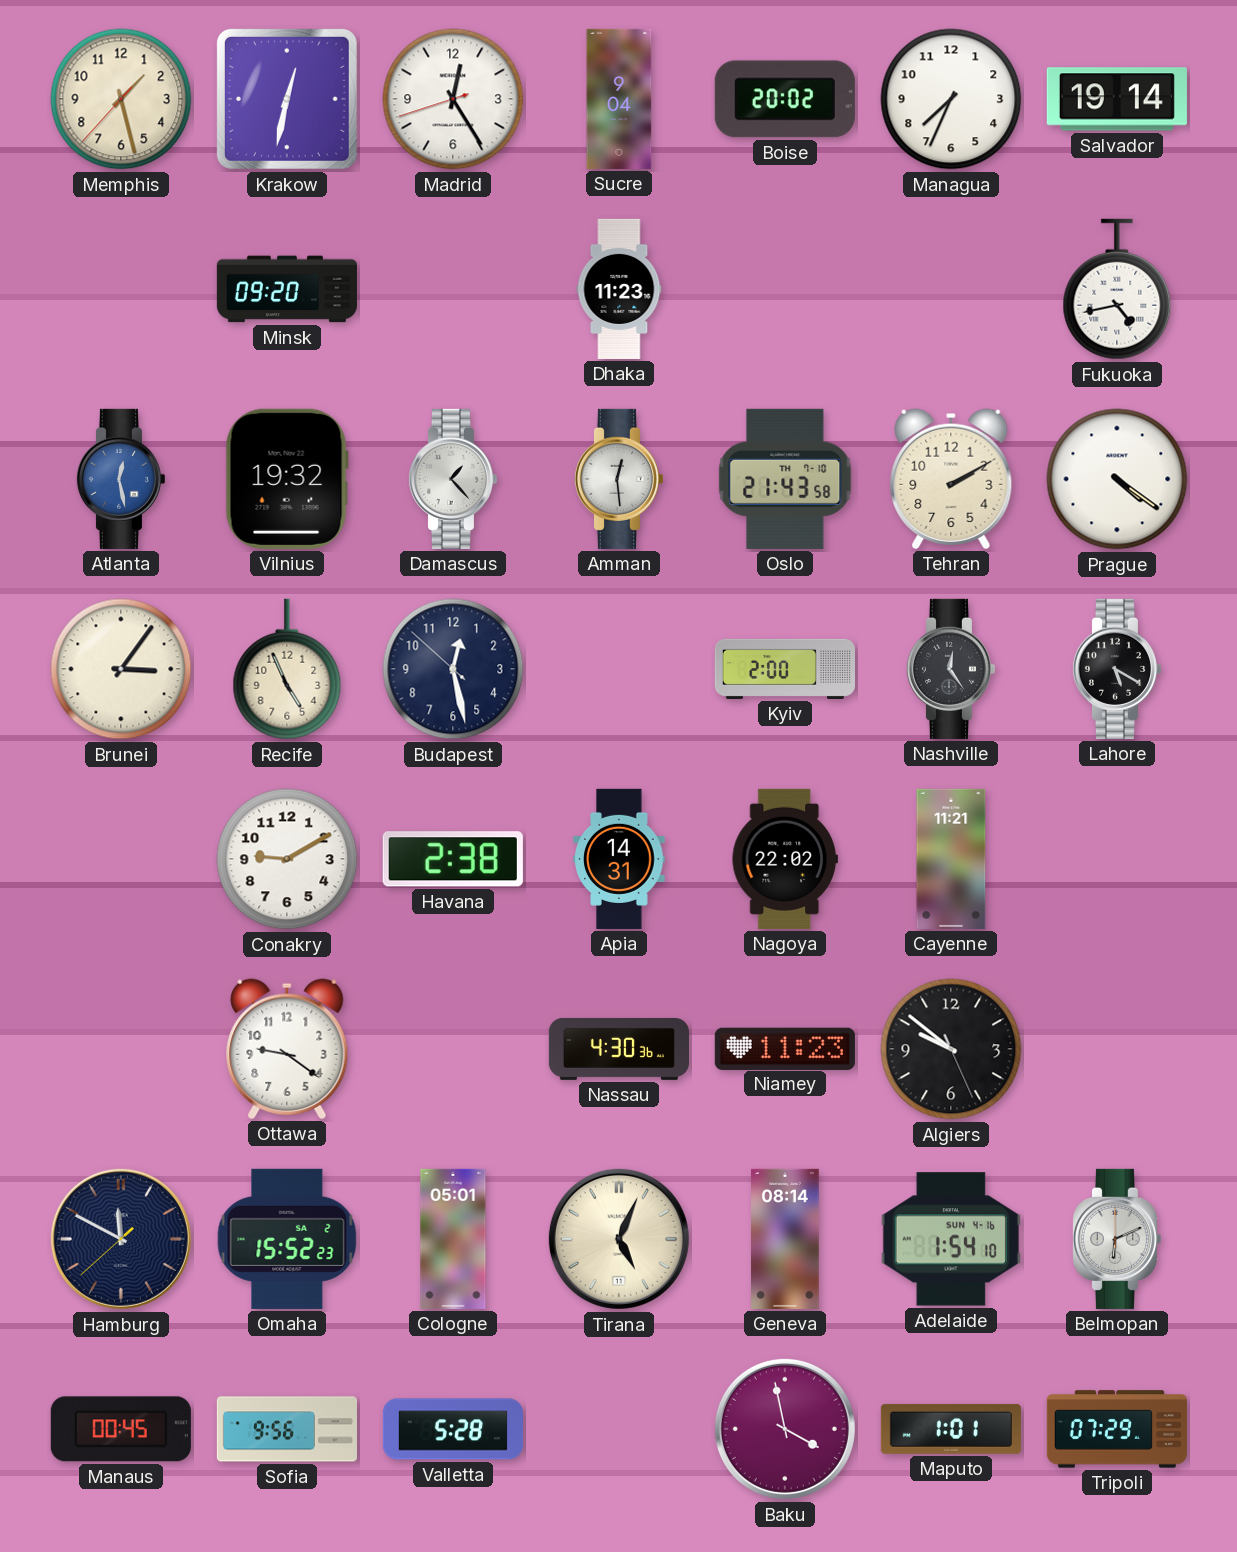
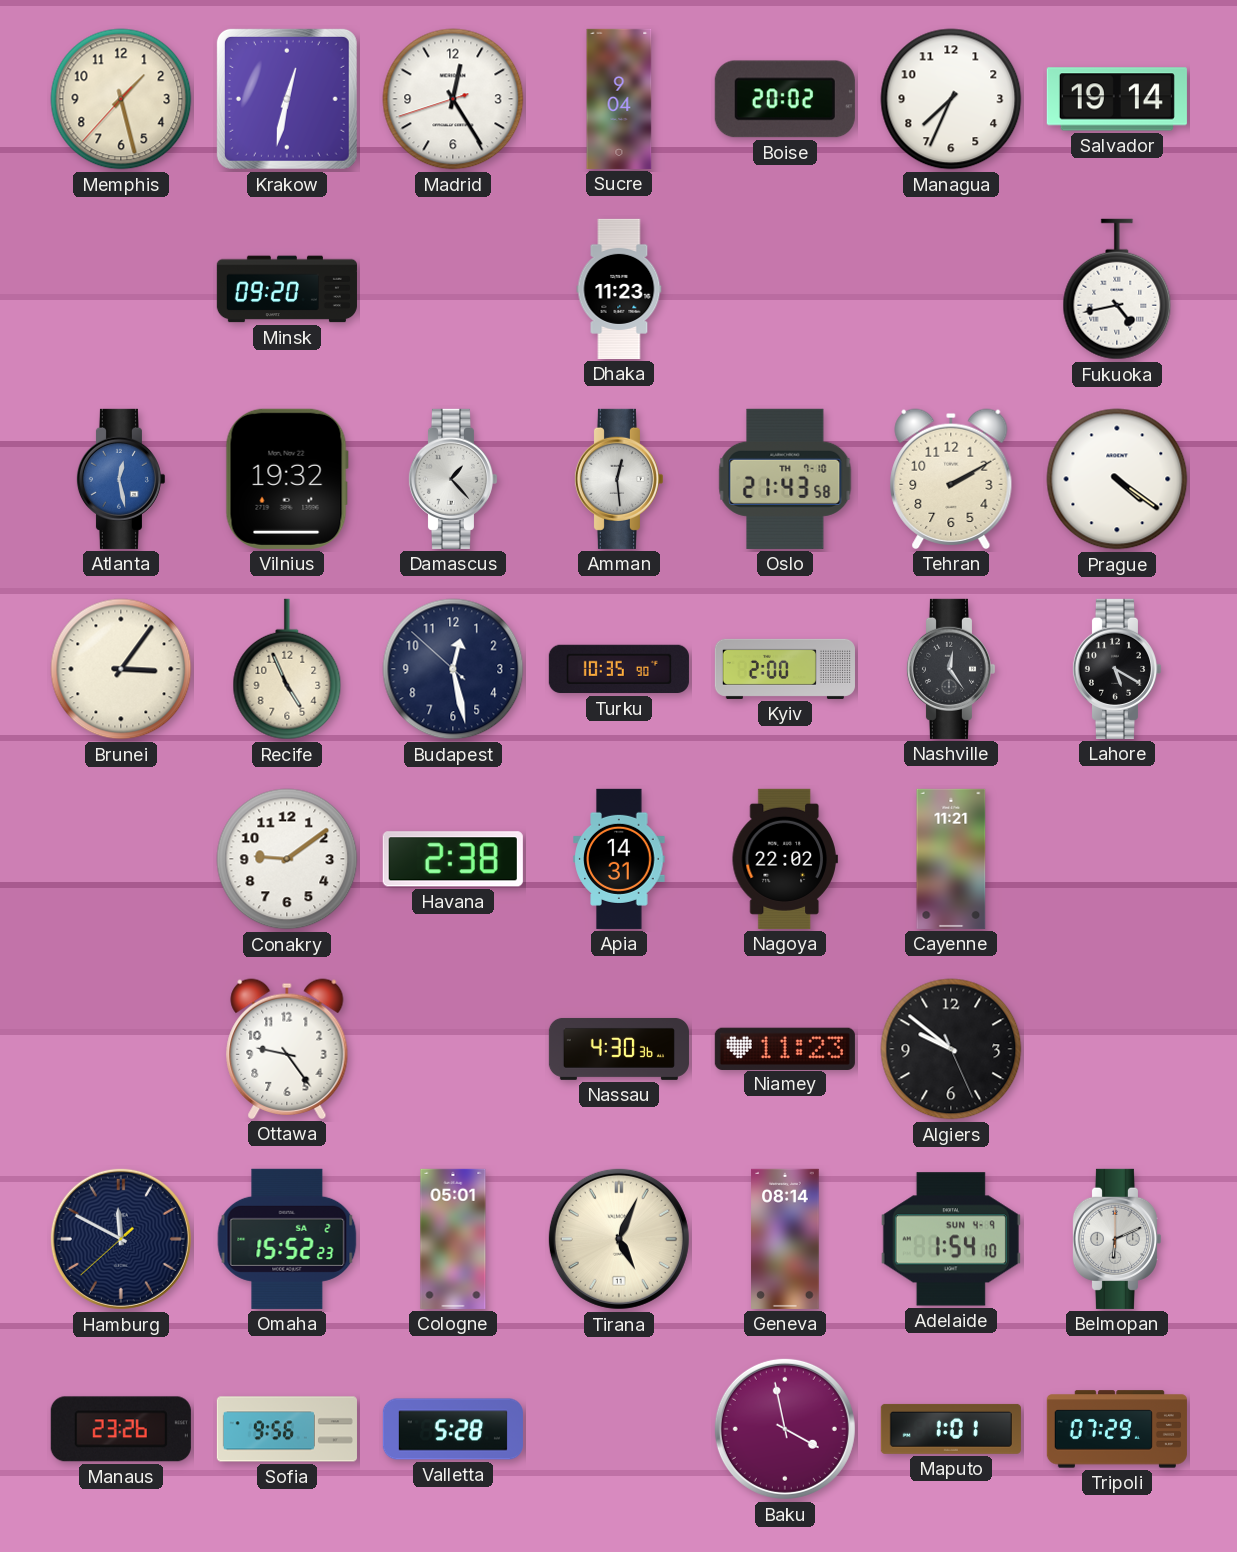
Turku: none -> 10:35
Conakry: 9:10 -> 9:09
Ottawa: 9:21 -> 9:24
Adelaide date: SUN 4-16 -> SUN 4-9
Manaus: 00:45 -> 23:26
